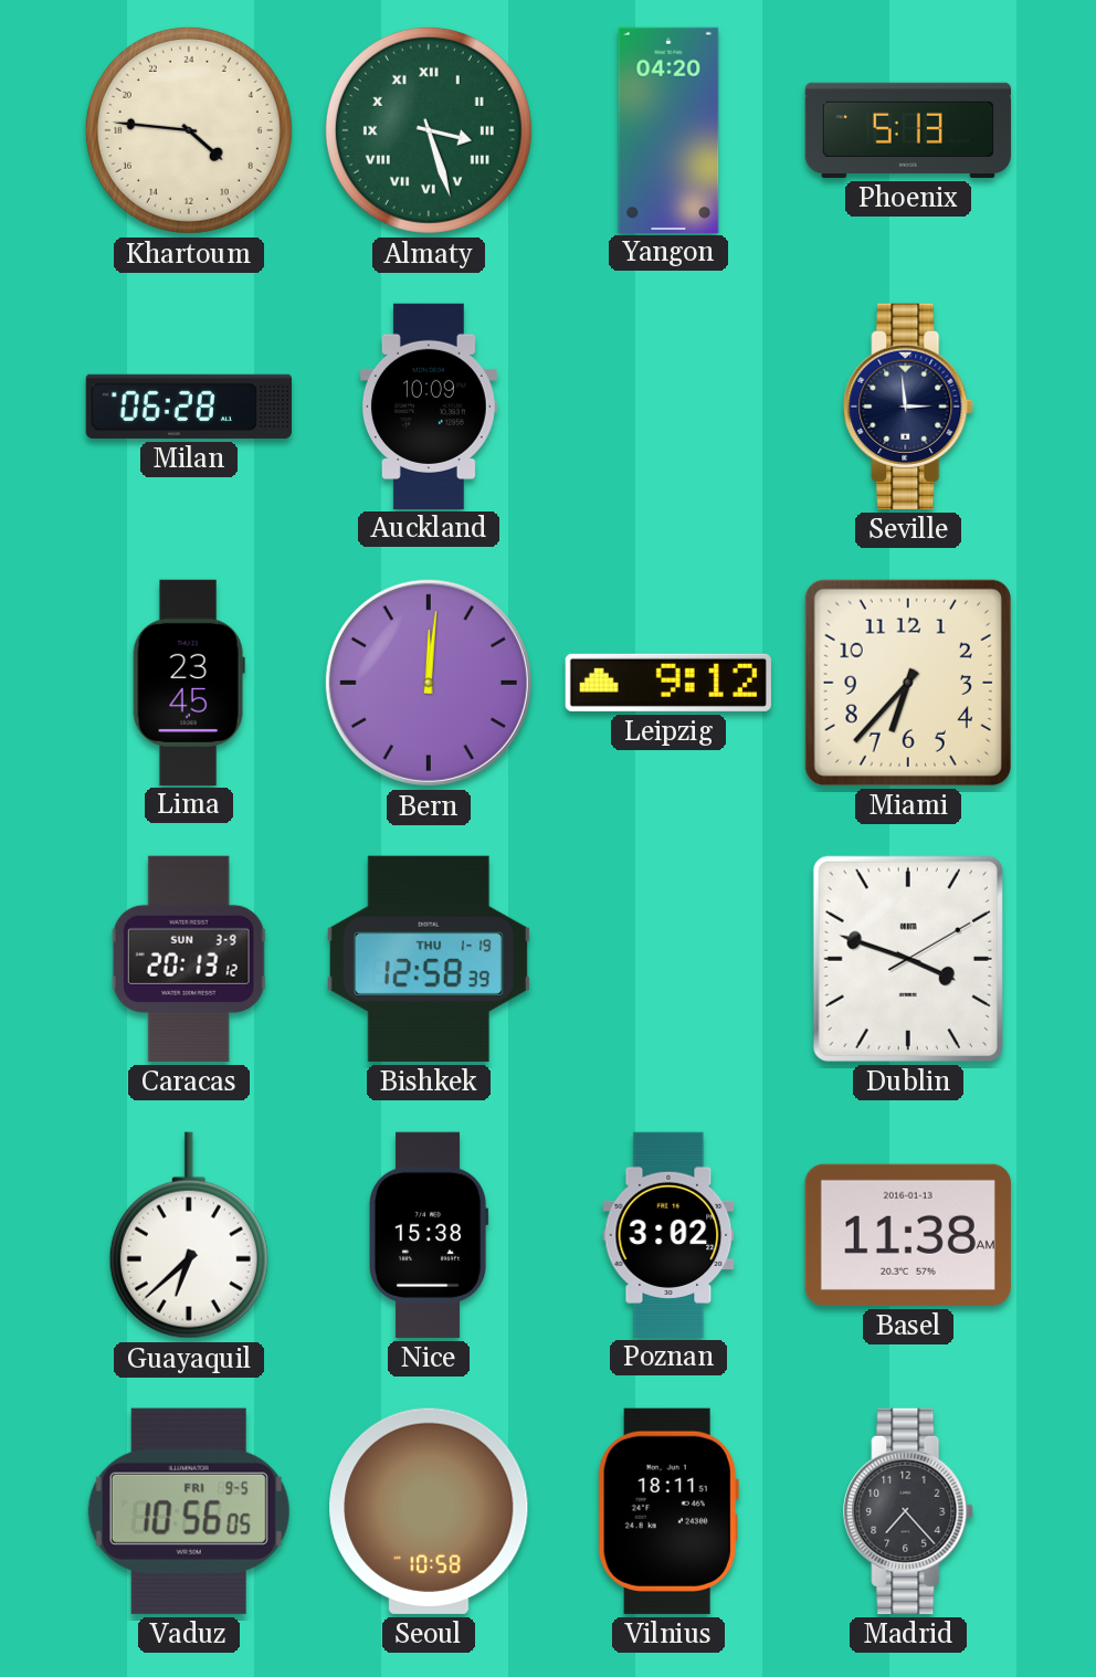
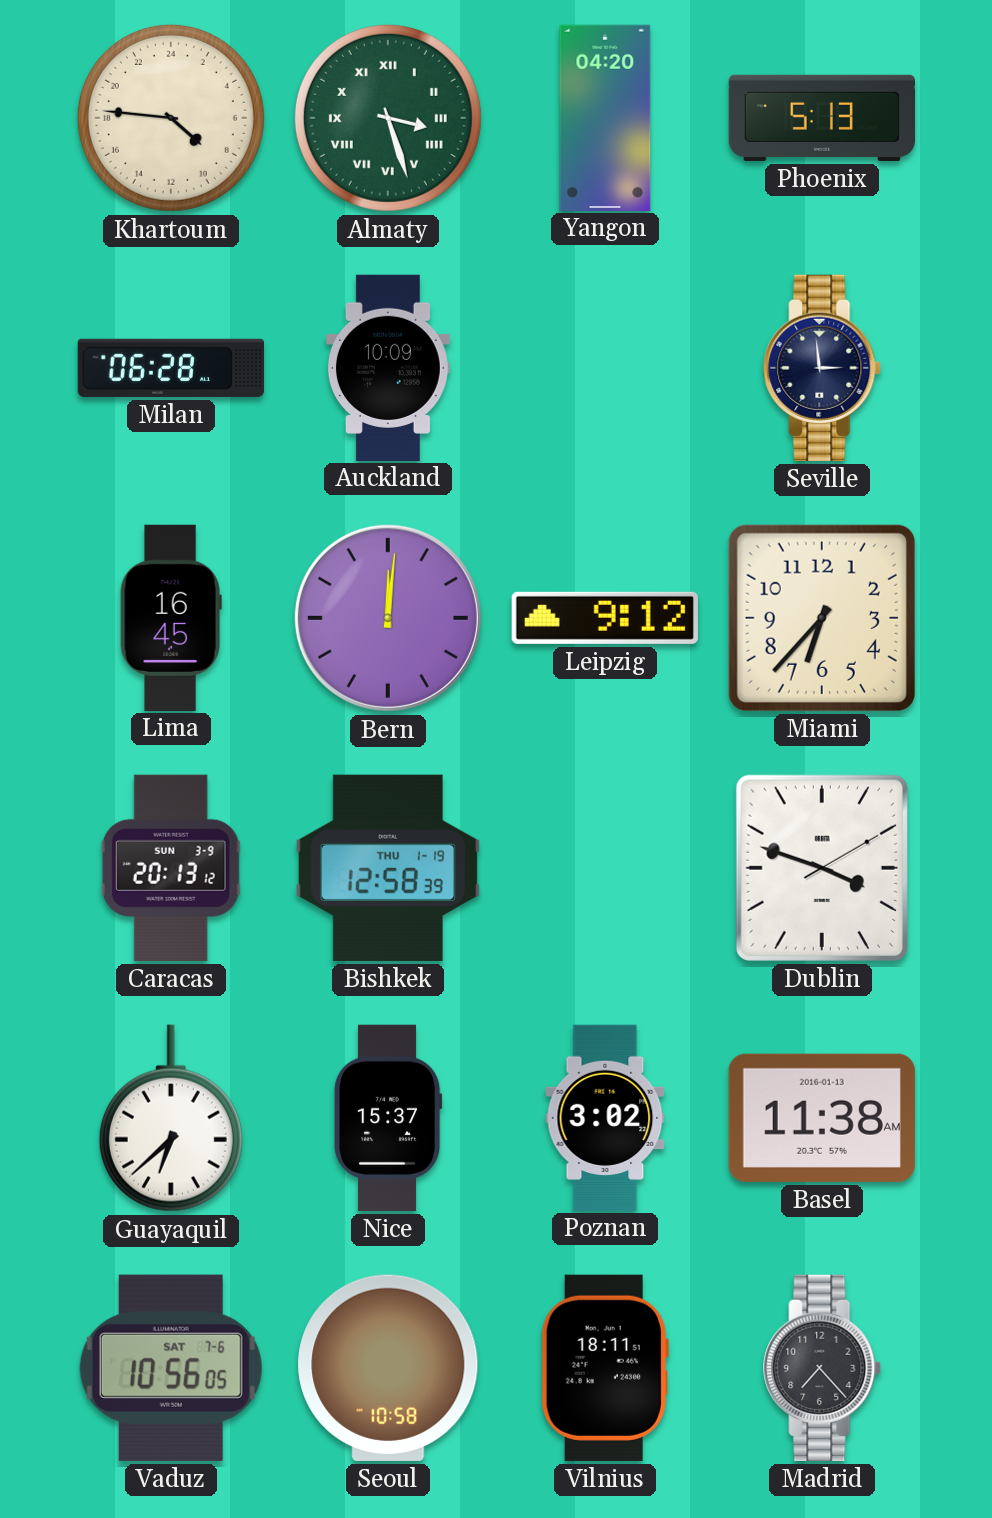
Lima: 23:45 -> 16:45
Nice: 15:38 -> 15:37
Vaduz date: FRI 9-5 -> SAT 7-6
